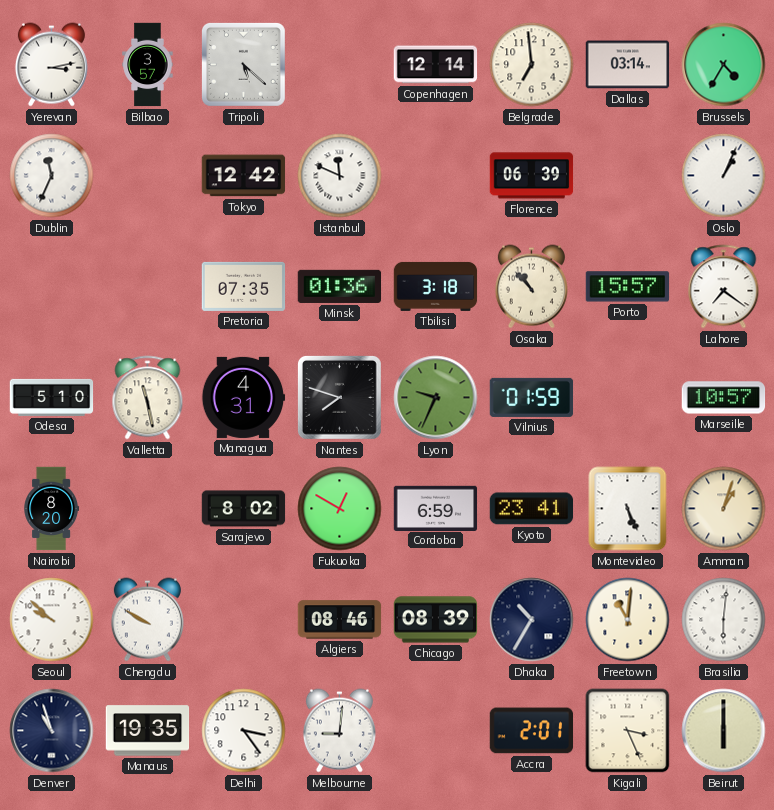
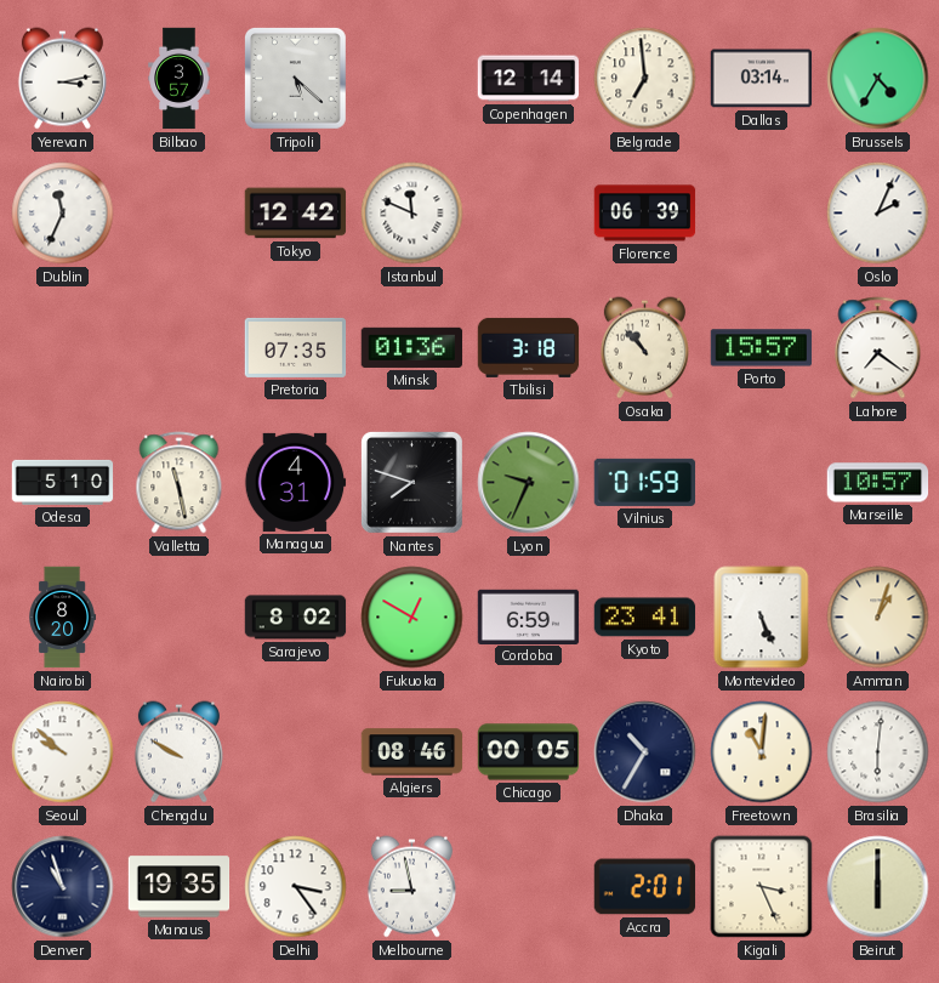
Oslo: 1:04 -> 2:04
Chicago: 08:39 -> 00:05
Melbourne: 9:01 -> 8:58
